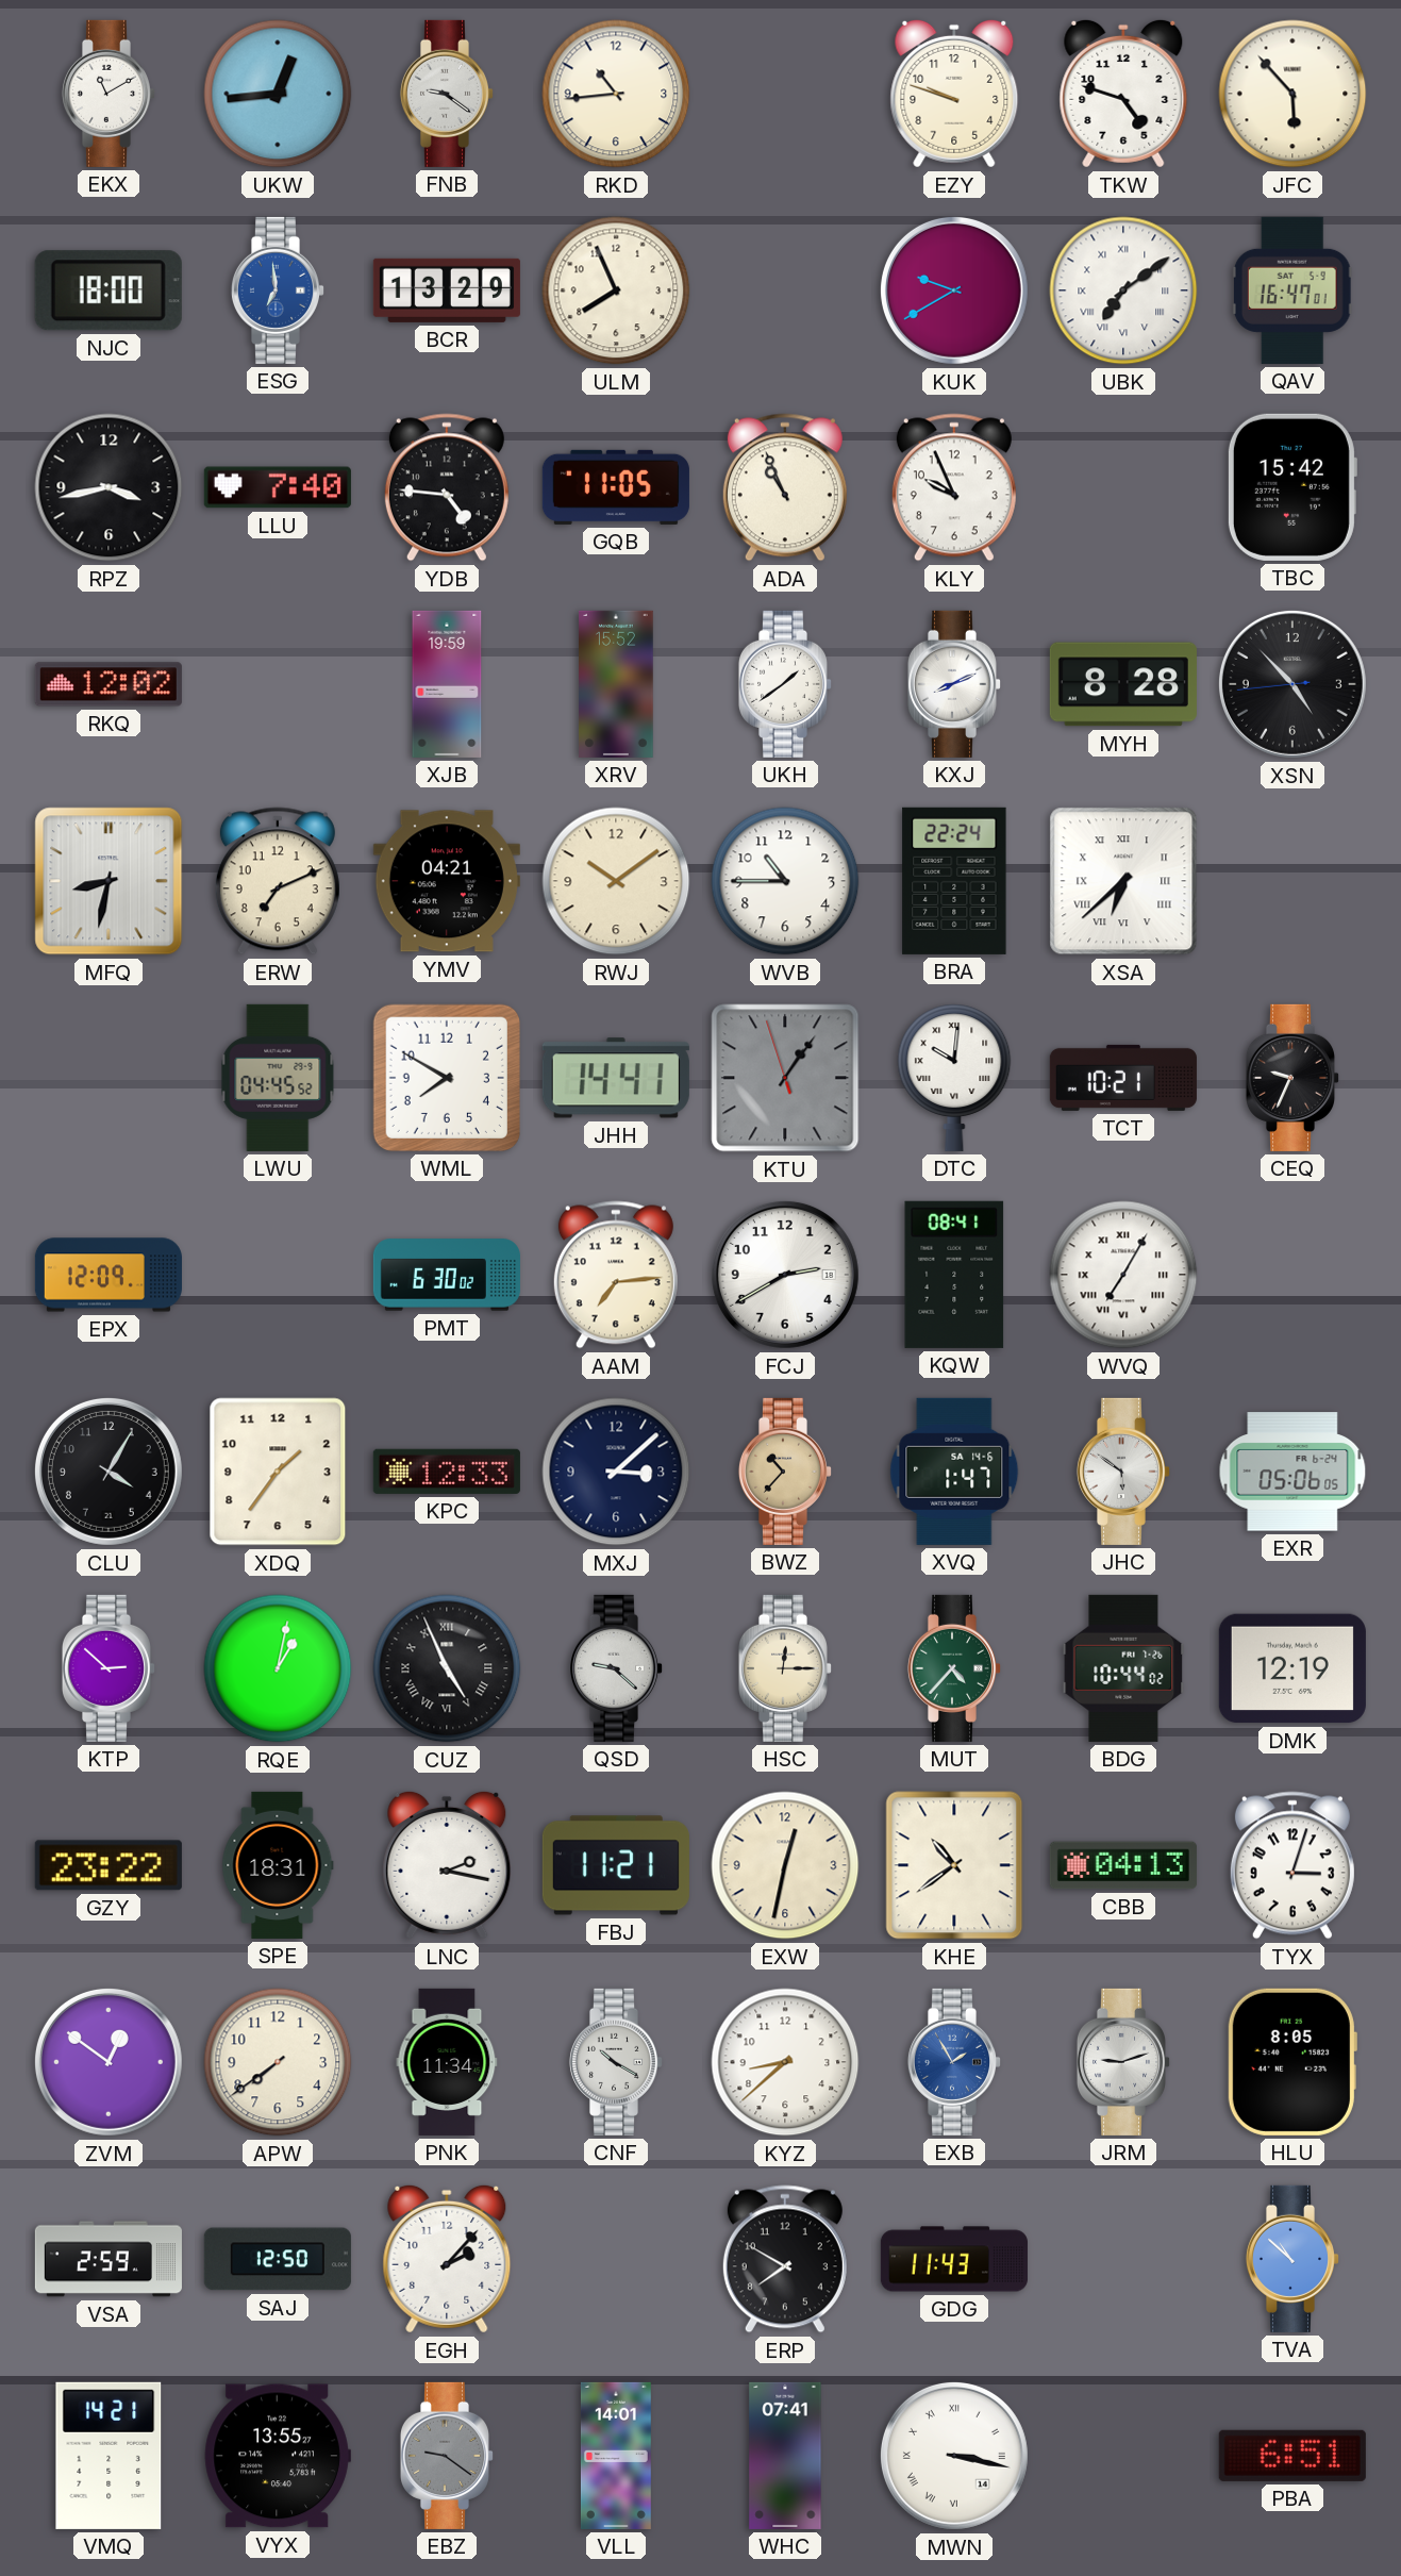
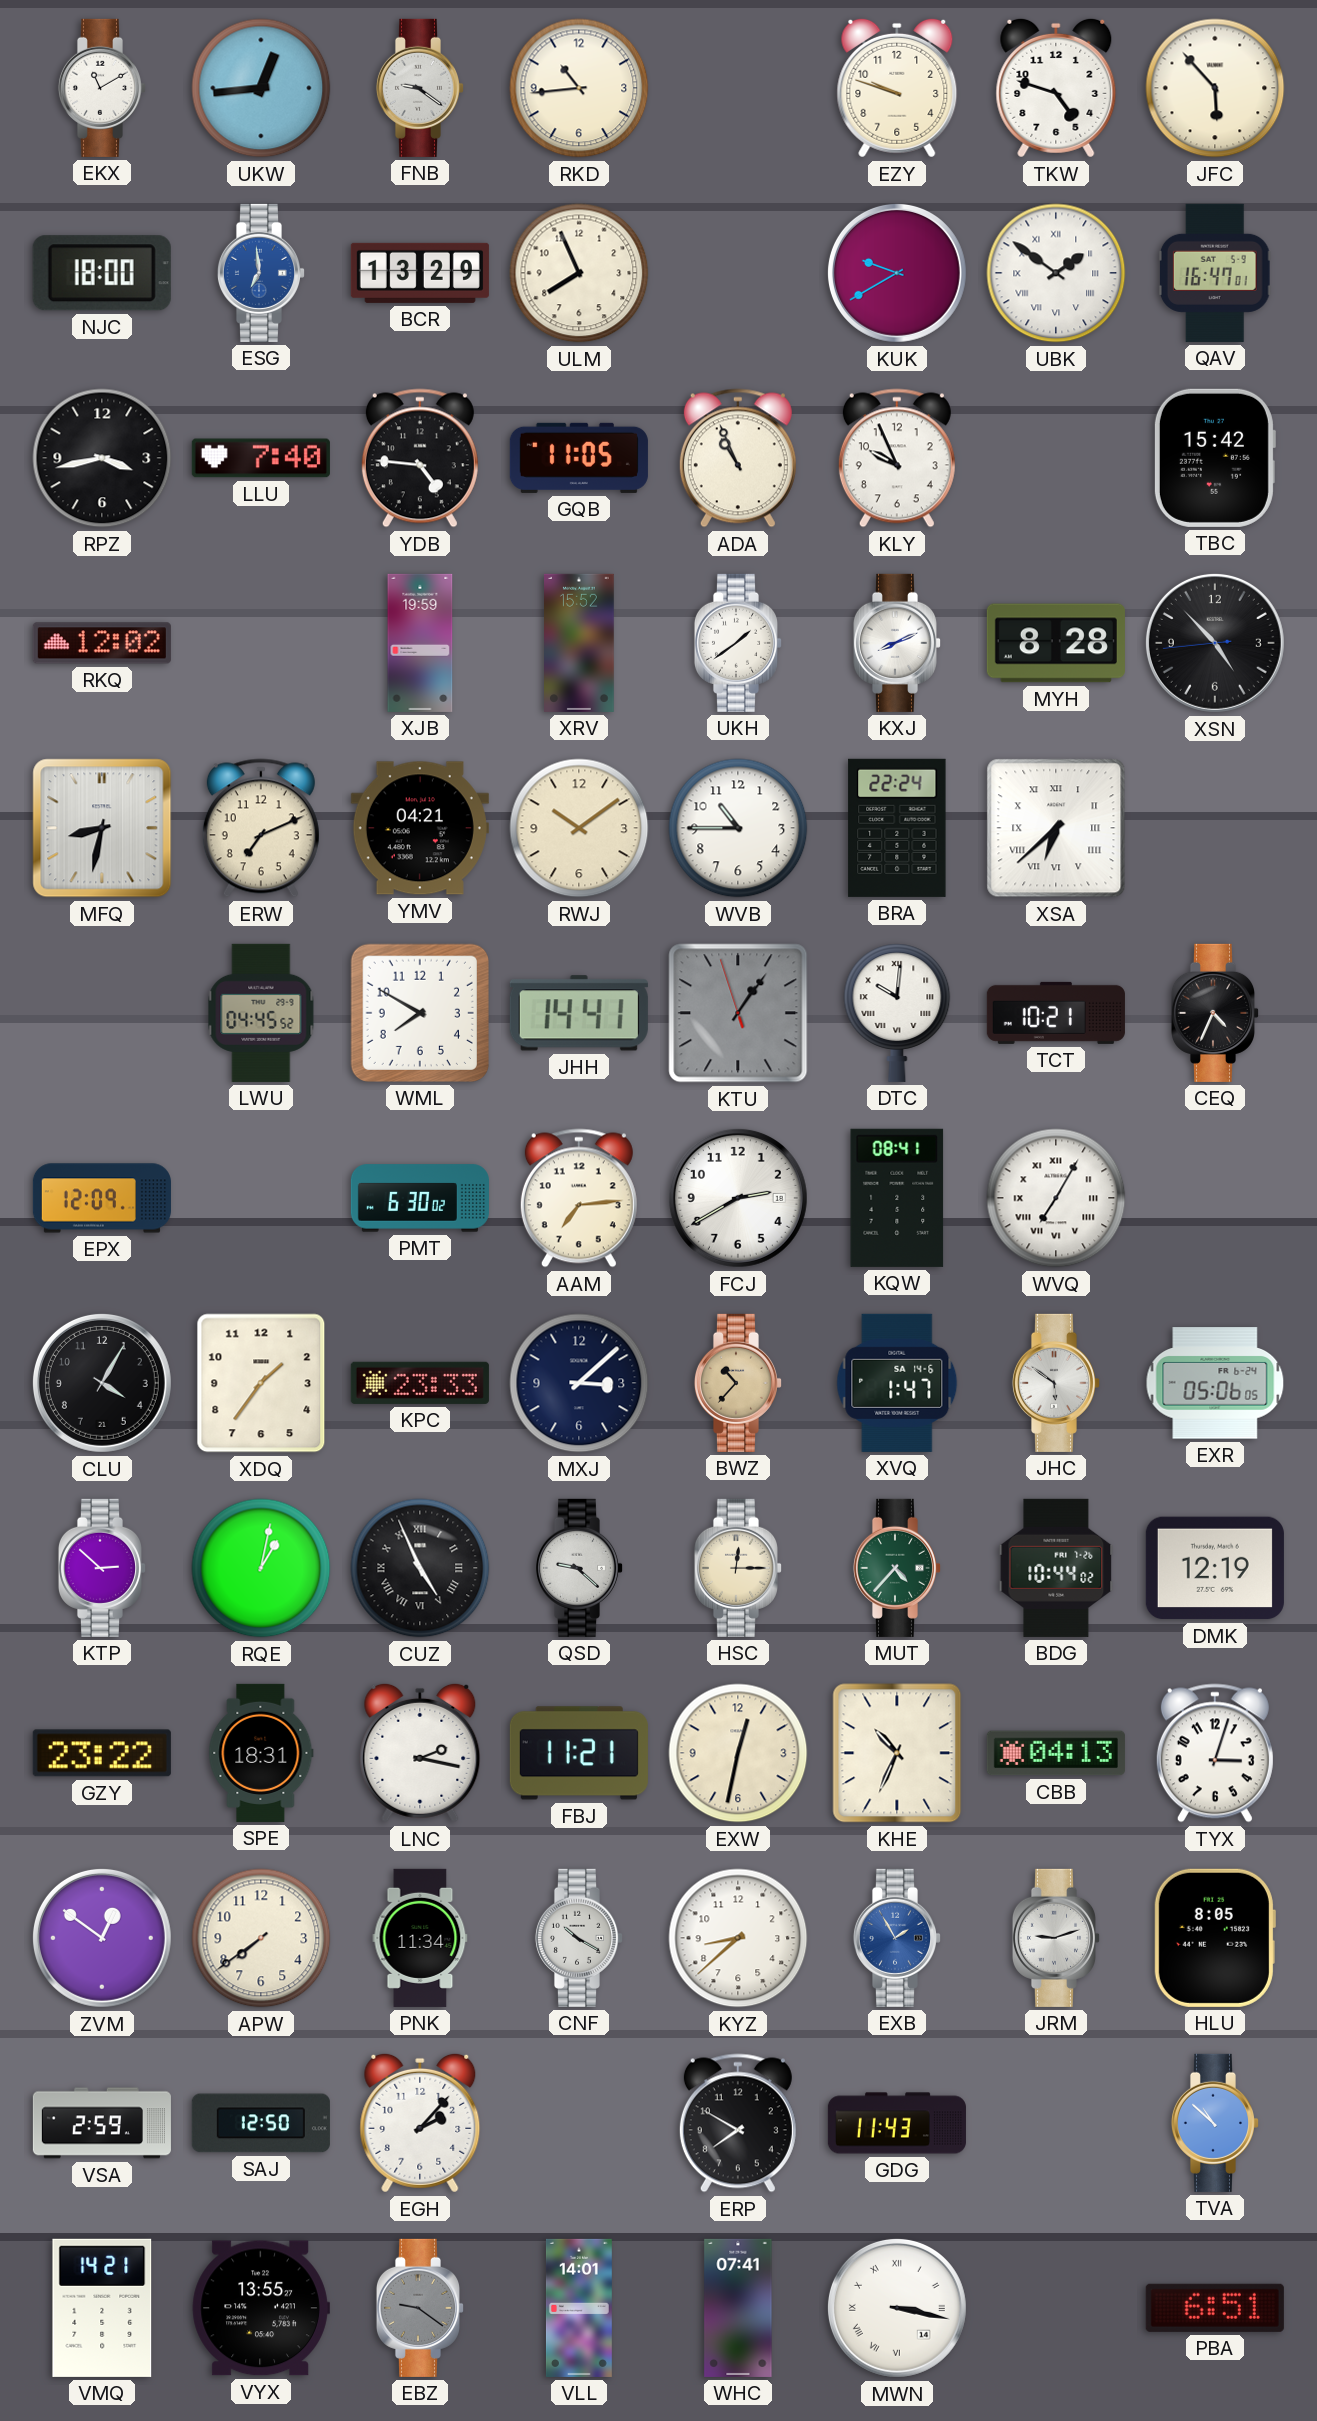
UBK: 7:09 -> 1:51
CEQ: 9:34 -> 4:34
KPC: 12:33 -> 23:33
KHE: 10:39 -> 10:34
